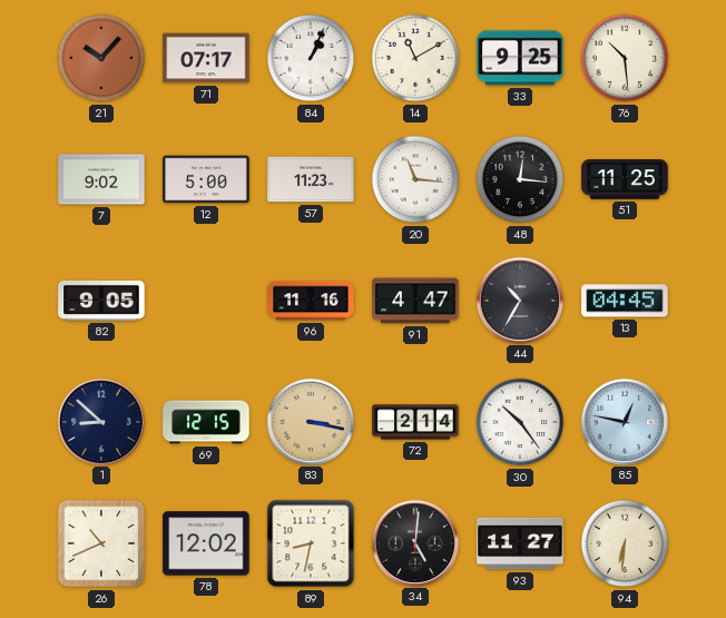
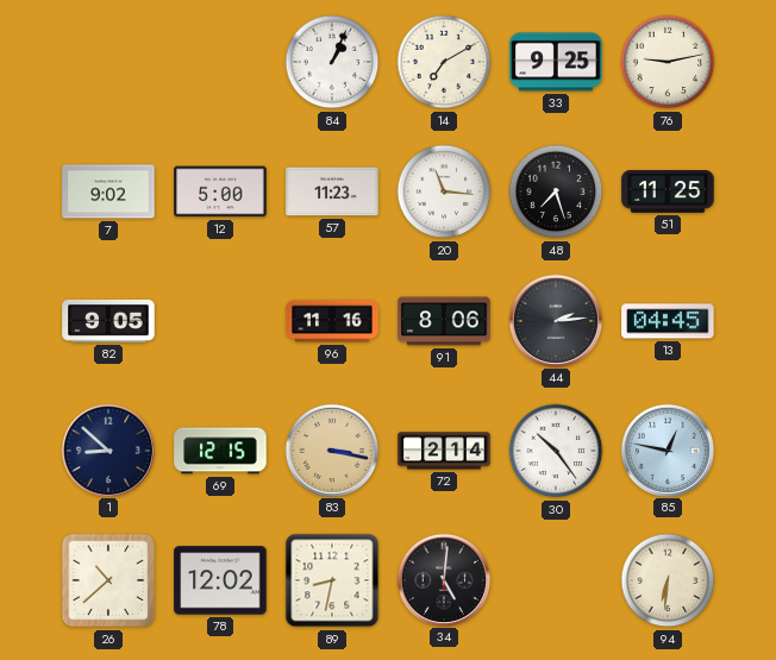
21: 10:07 -> none
71: 07:17 -> none
14: 11:10 -> 7:10
76: 10:29 -> 9:13
48: 12:16 -> 7:27
91: 4:47 -> 8:06
44: 10:35 -> 2:14
26: 10:41 -> 10:38
93: 11:27 -> none
